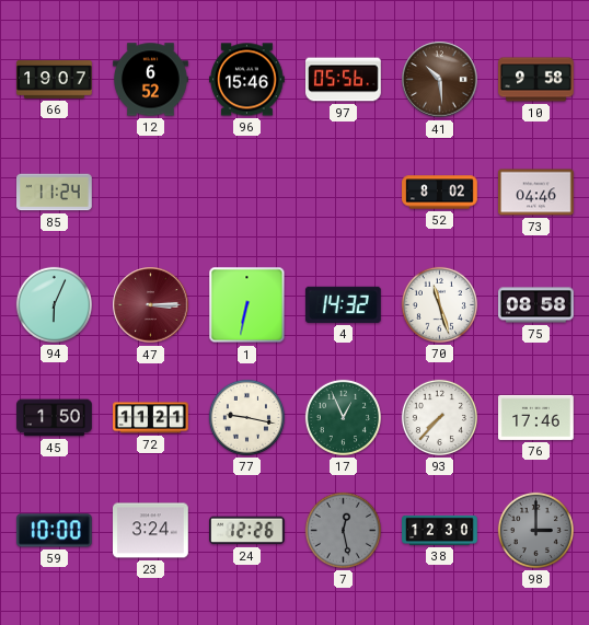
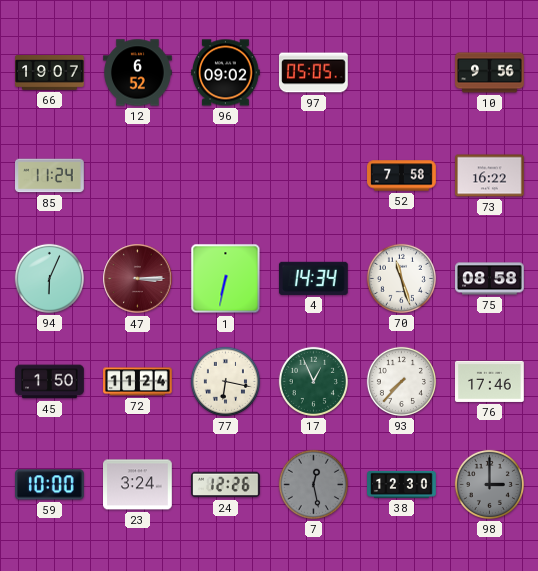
96: 15:46 -> 09:02
97: 05:56 -> 05:05
41: 10:29 -> none
10: 9:58 -> 9:56
52: 8:02 -> 7:58
73: 04:46 -> 16:22
4: 14:32 -> 14:34
72: 11:21 -> 11:24
77: 9:17 -> 6:17
